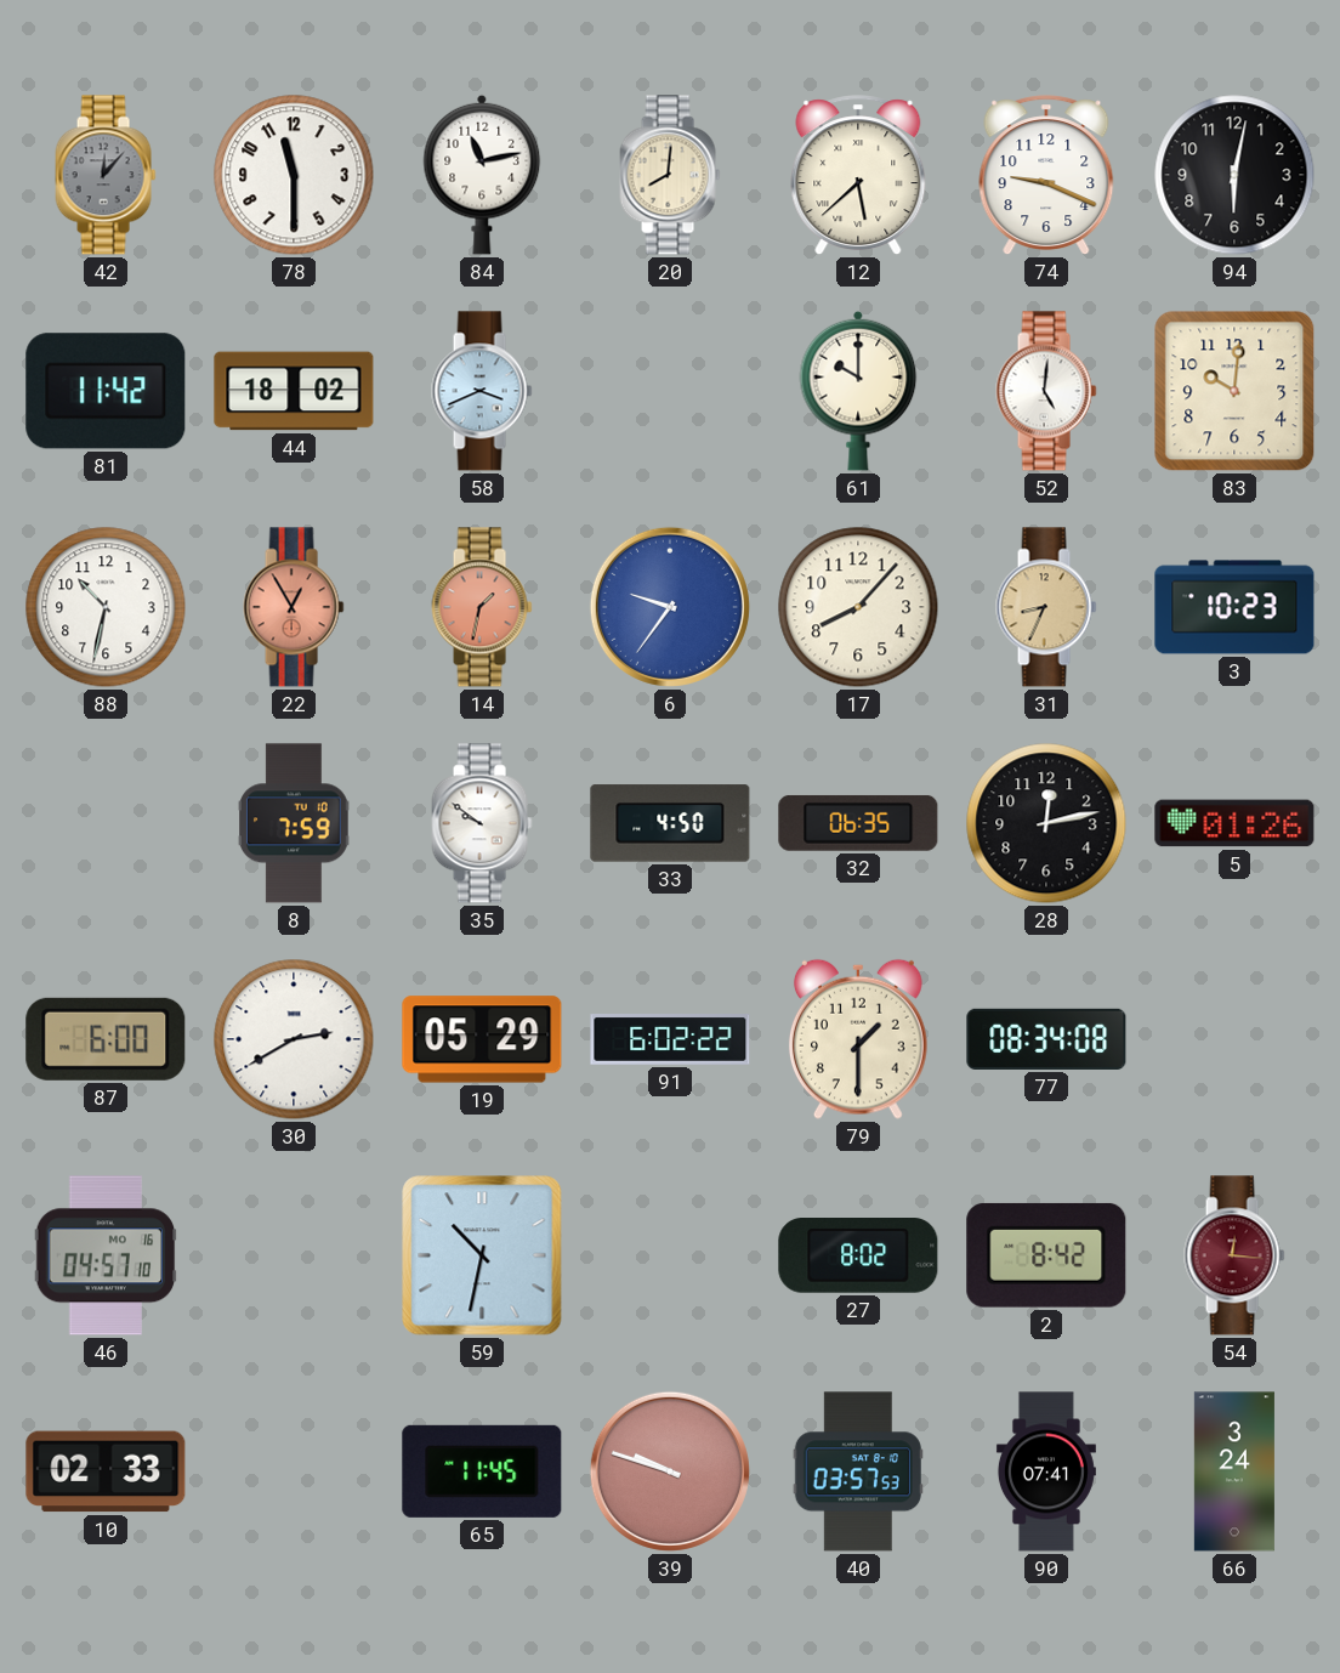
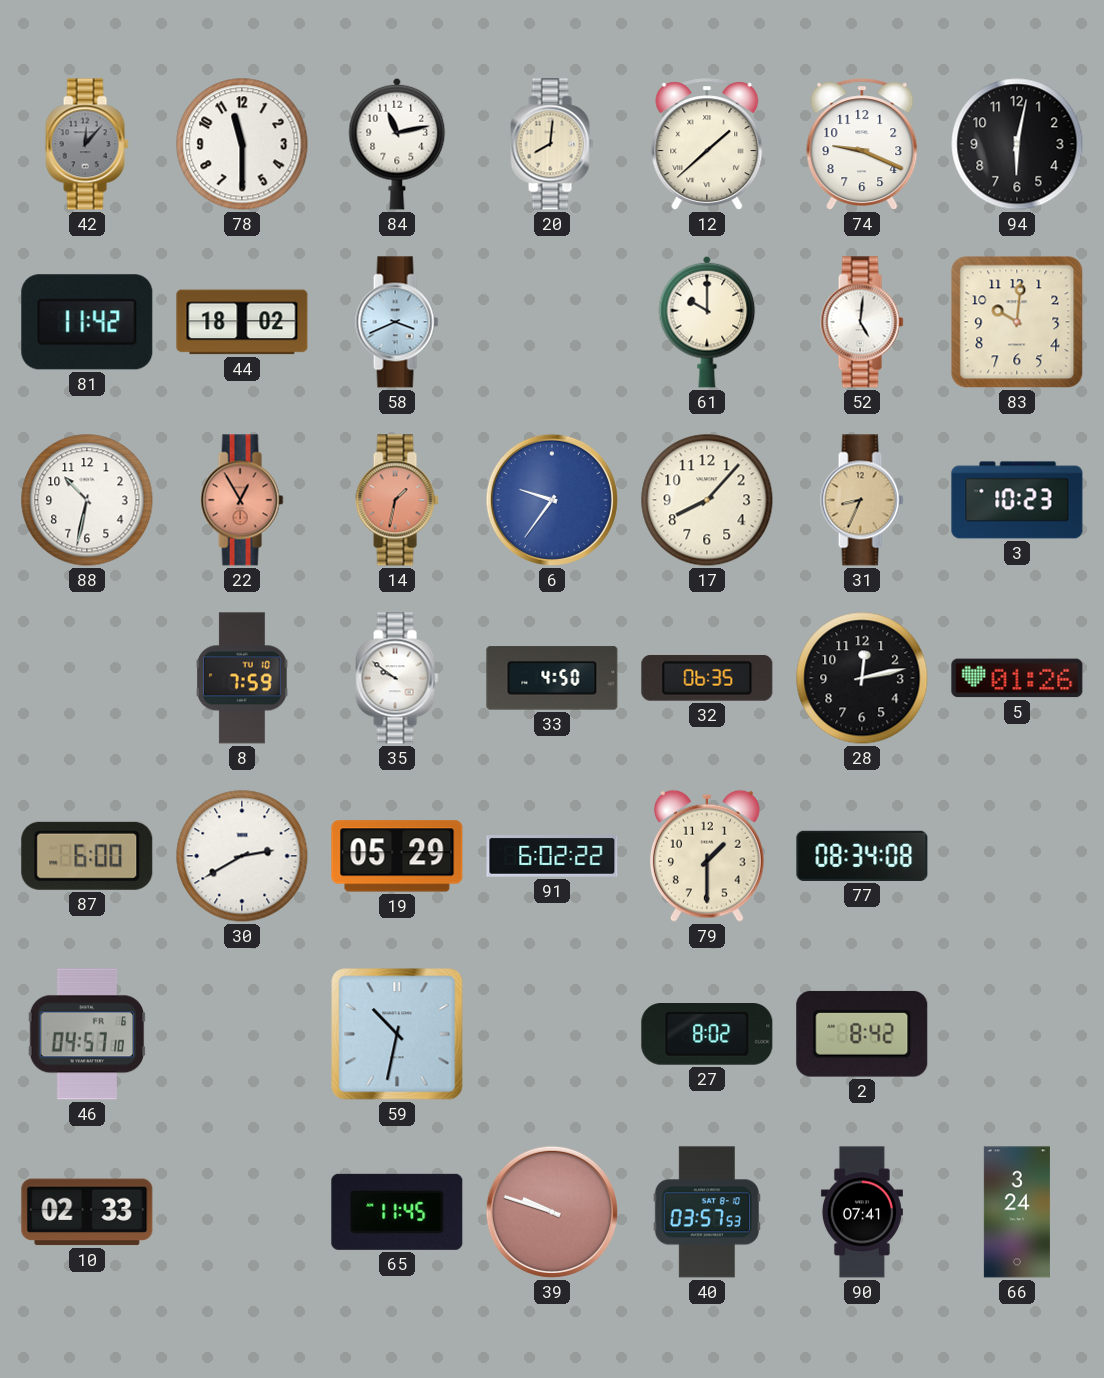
12: 5:38 -> 1:38
46 date: MO 16 -> FR 6
54: 12:16 -> none
